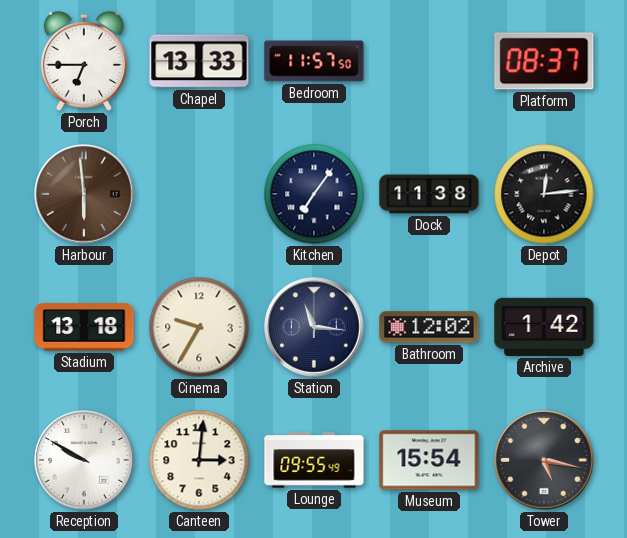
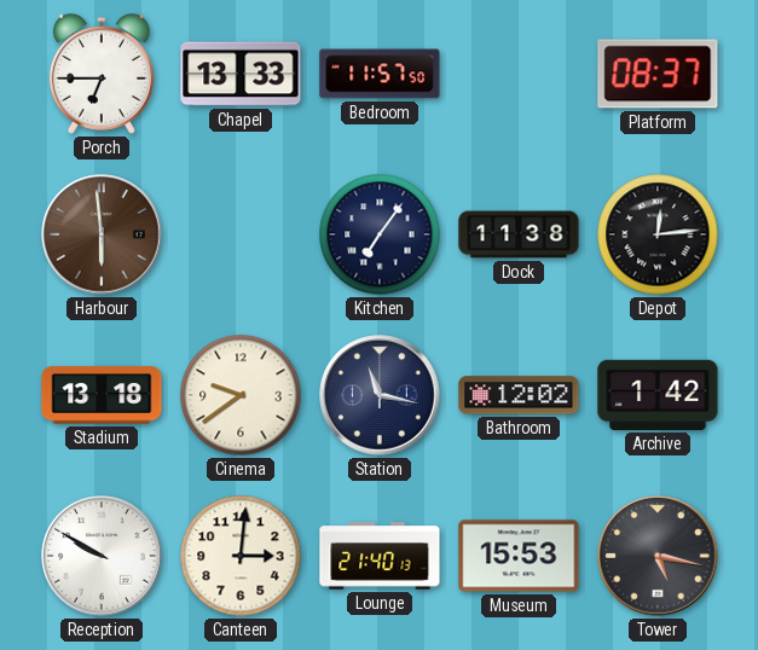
Cinema: 9:35 -> 9:39
Station: 11:16 -> 11:17
Lounge: 09:55 -> 21:40
Museum: 15:54 -> 15:53
